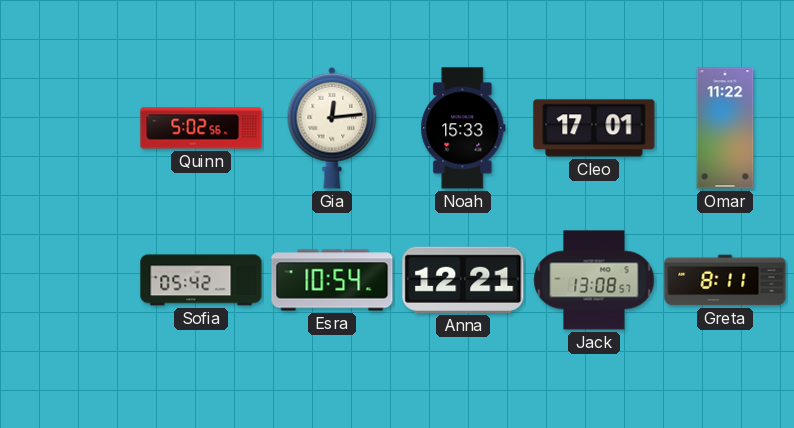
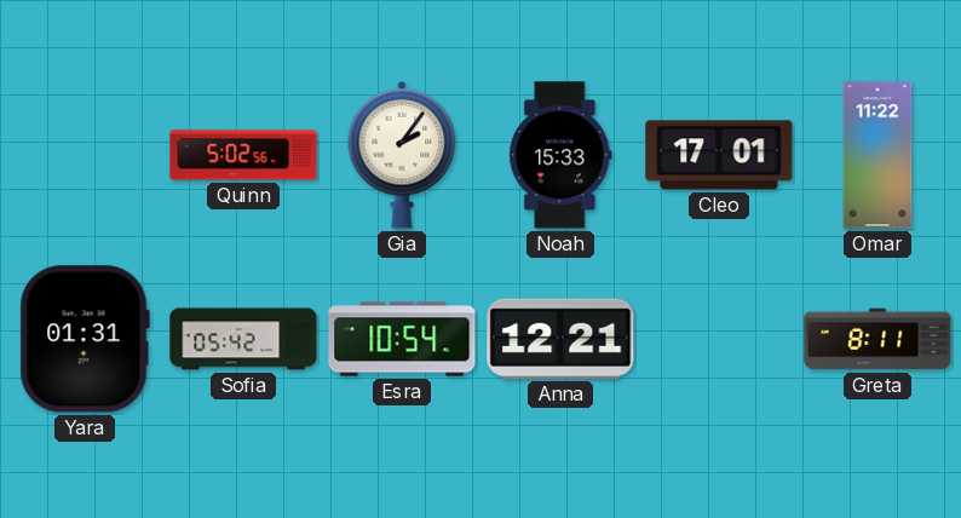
Gia: 12:14 -> 2:06
Yara: none -> 01:31
Jack: 13:08 -> none
